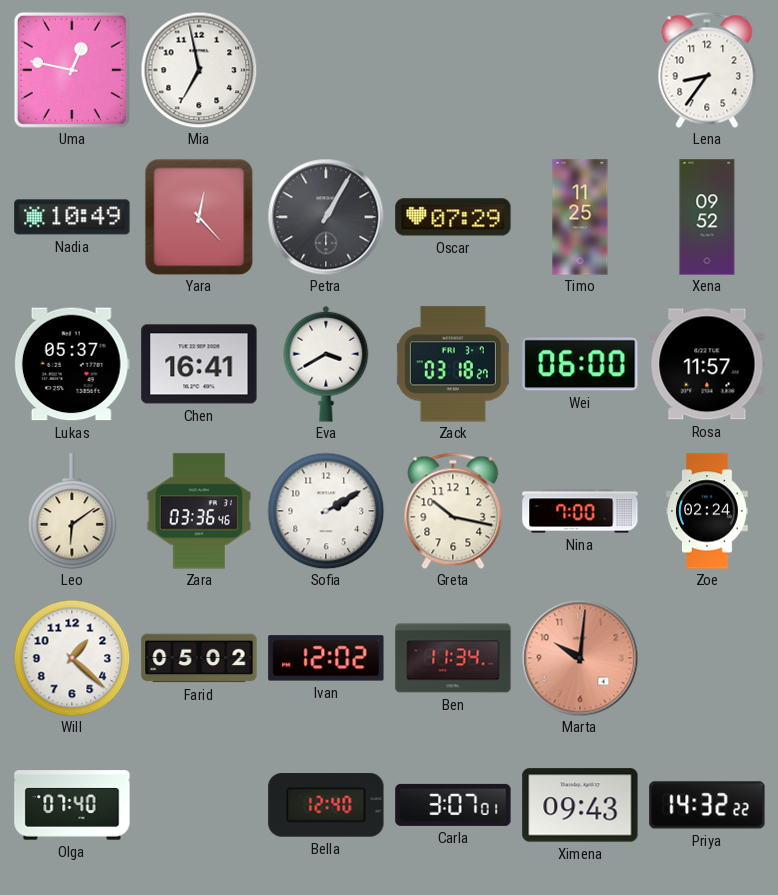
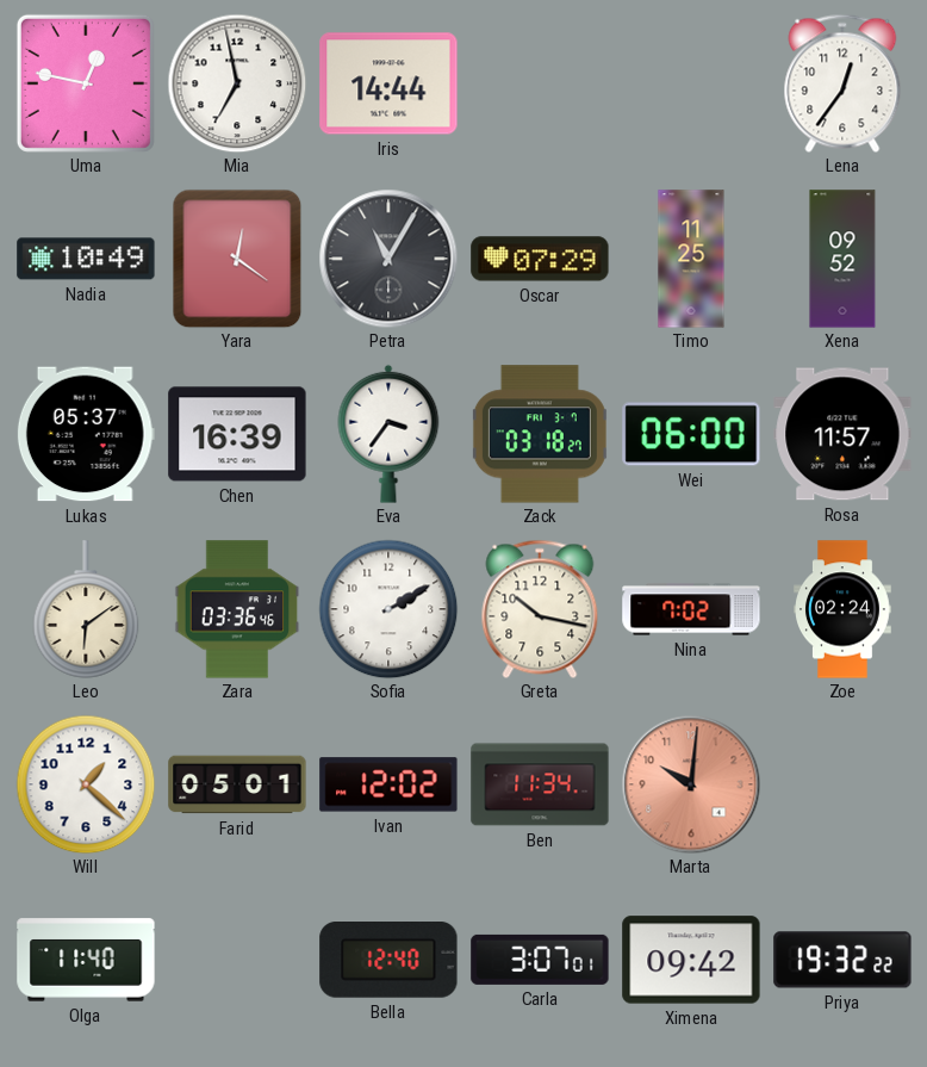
Iris: none -> 14:44
Lena: 8:36 -> 12:36
Yara: 12:23 -> 12:21
Petra: 1:05 -> 11:05
Chen: 16:41 -> 16:39
Eva: 3:40 -> 3:36
Nina: 7:00 -> 7:02
Farid: 05:02 -> 05:01
Olga: 07:40 -> 11:40
Ximena: 09:43 -> 09:42
Priya: 14:32 -> 19:32
